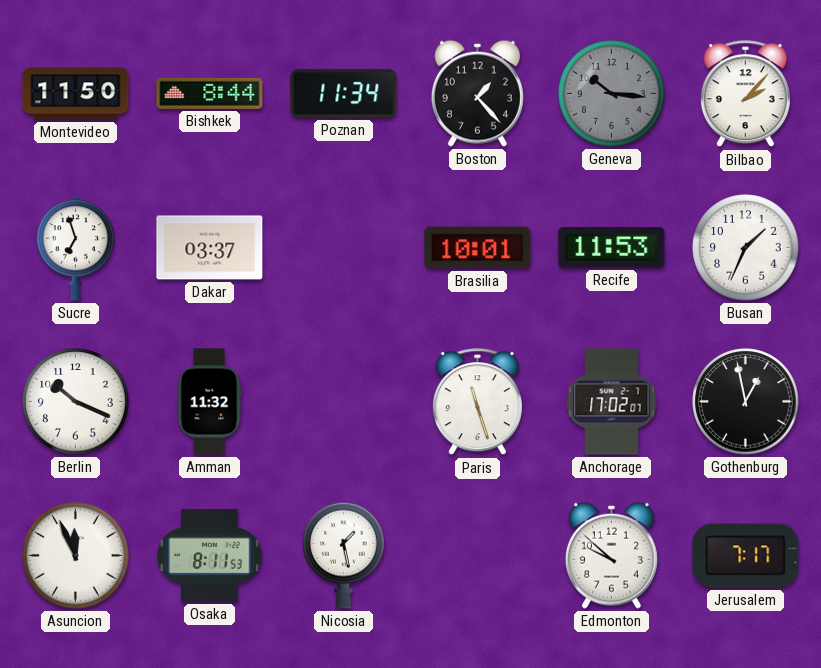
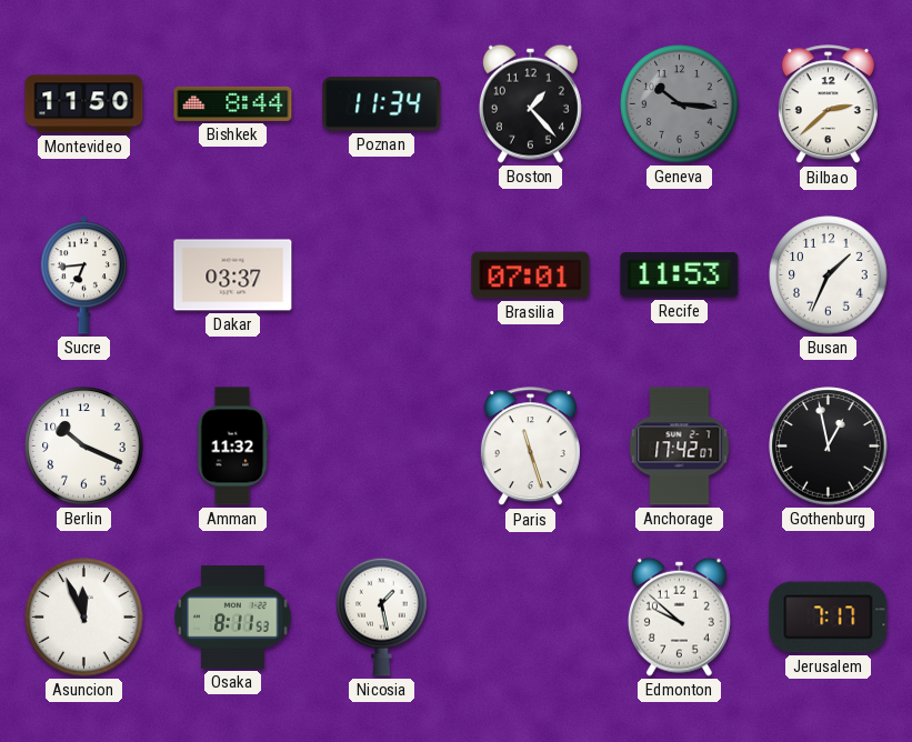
Bilbao: 2:07 -> 2:38
Sucre: 6:57 -> 6:44
Brasilia: 10:01 -> 07:01
Anchorage: 17:02 -> 17:42
